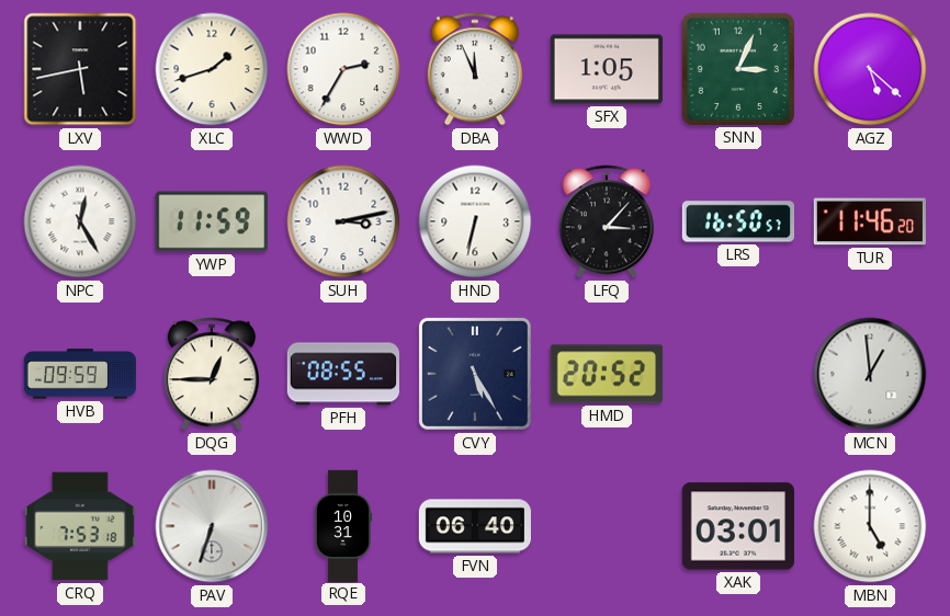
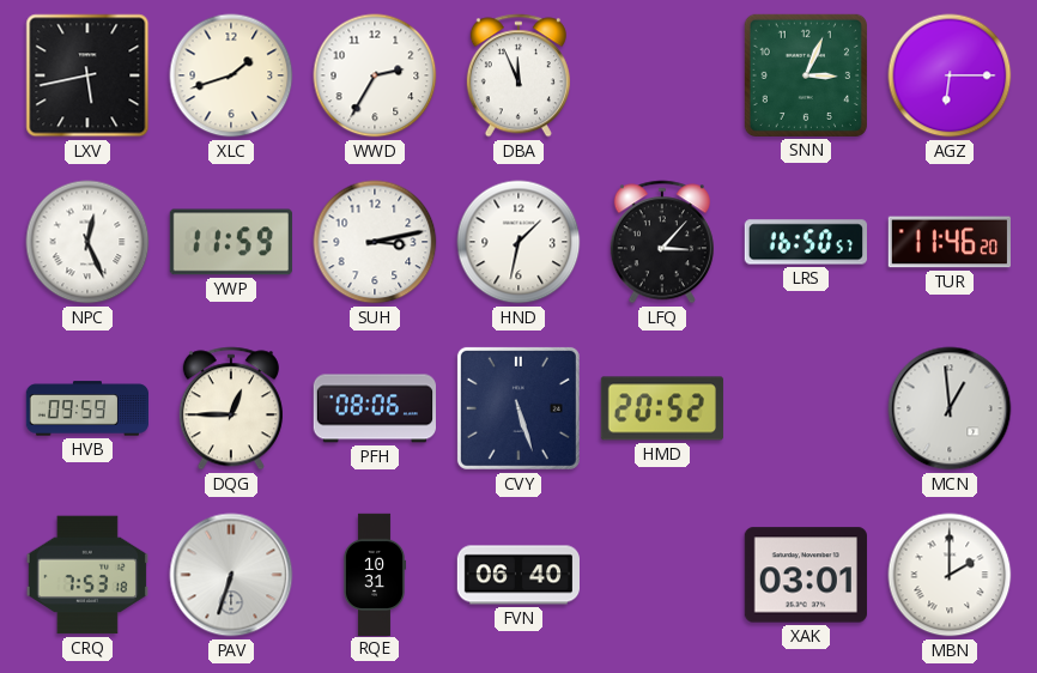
SFX: 1:05 -> none
AGZ: 5:22 -> 6:15
NPC: 12:25 -> 12:26
HND: 6:32 -> 1:32
PFH: 08:55 -> 08:06
CVY: 5:25 -> 5:27
MBN: 5:00 -> 2:00
